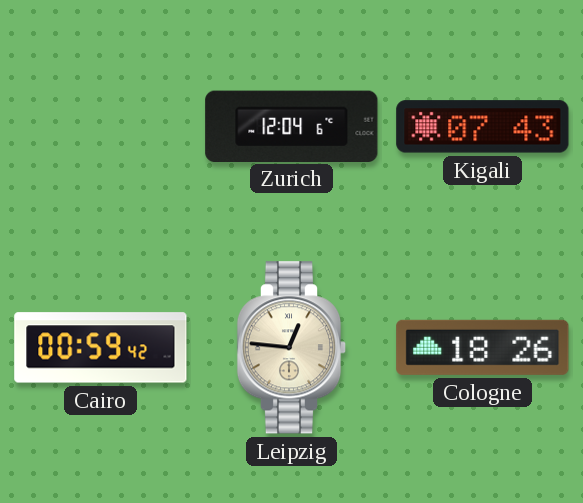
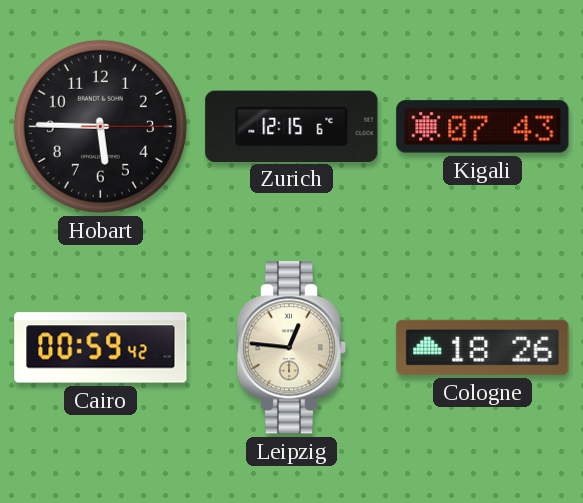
Hobart: none -> 5:45
Zurich: 12:04 -> 12:15
